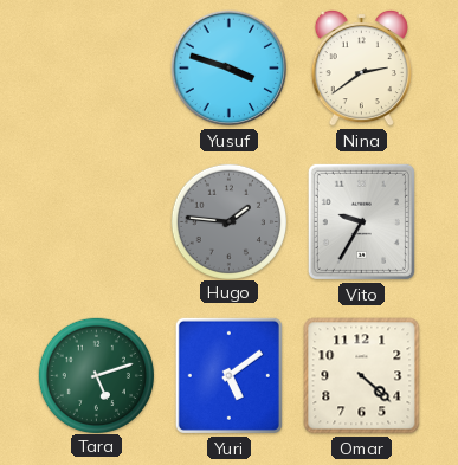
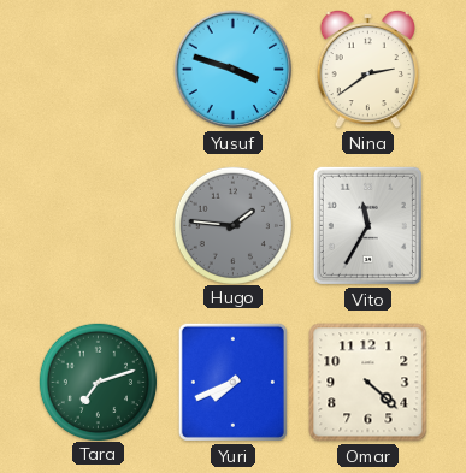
Vito: 9:35 -> 11:35
Tara: 5:12 -> 7:12
Yuri: 5:09 -> 7:41
